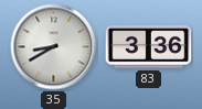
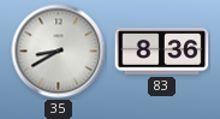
83: 3:36 -> 8:36
